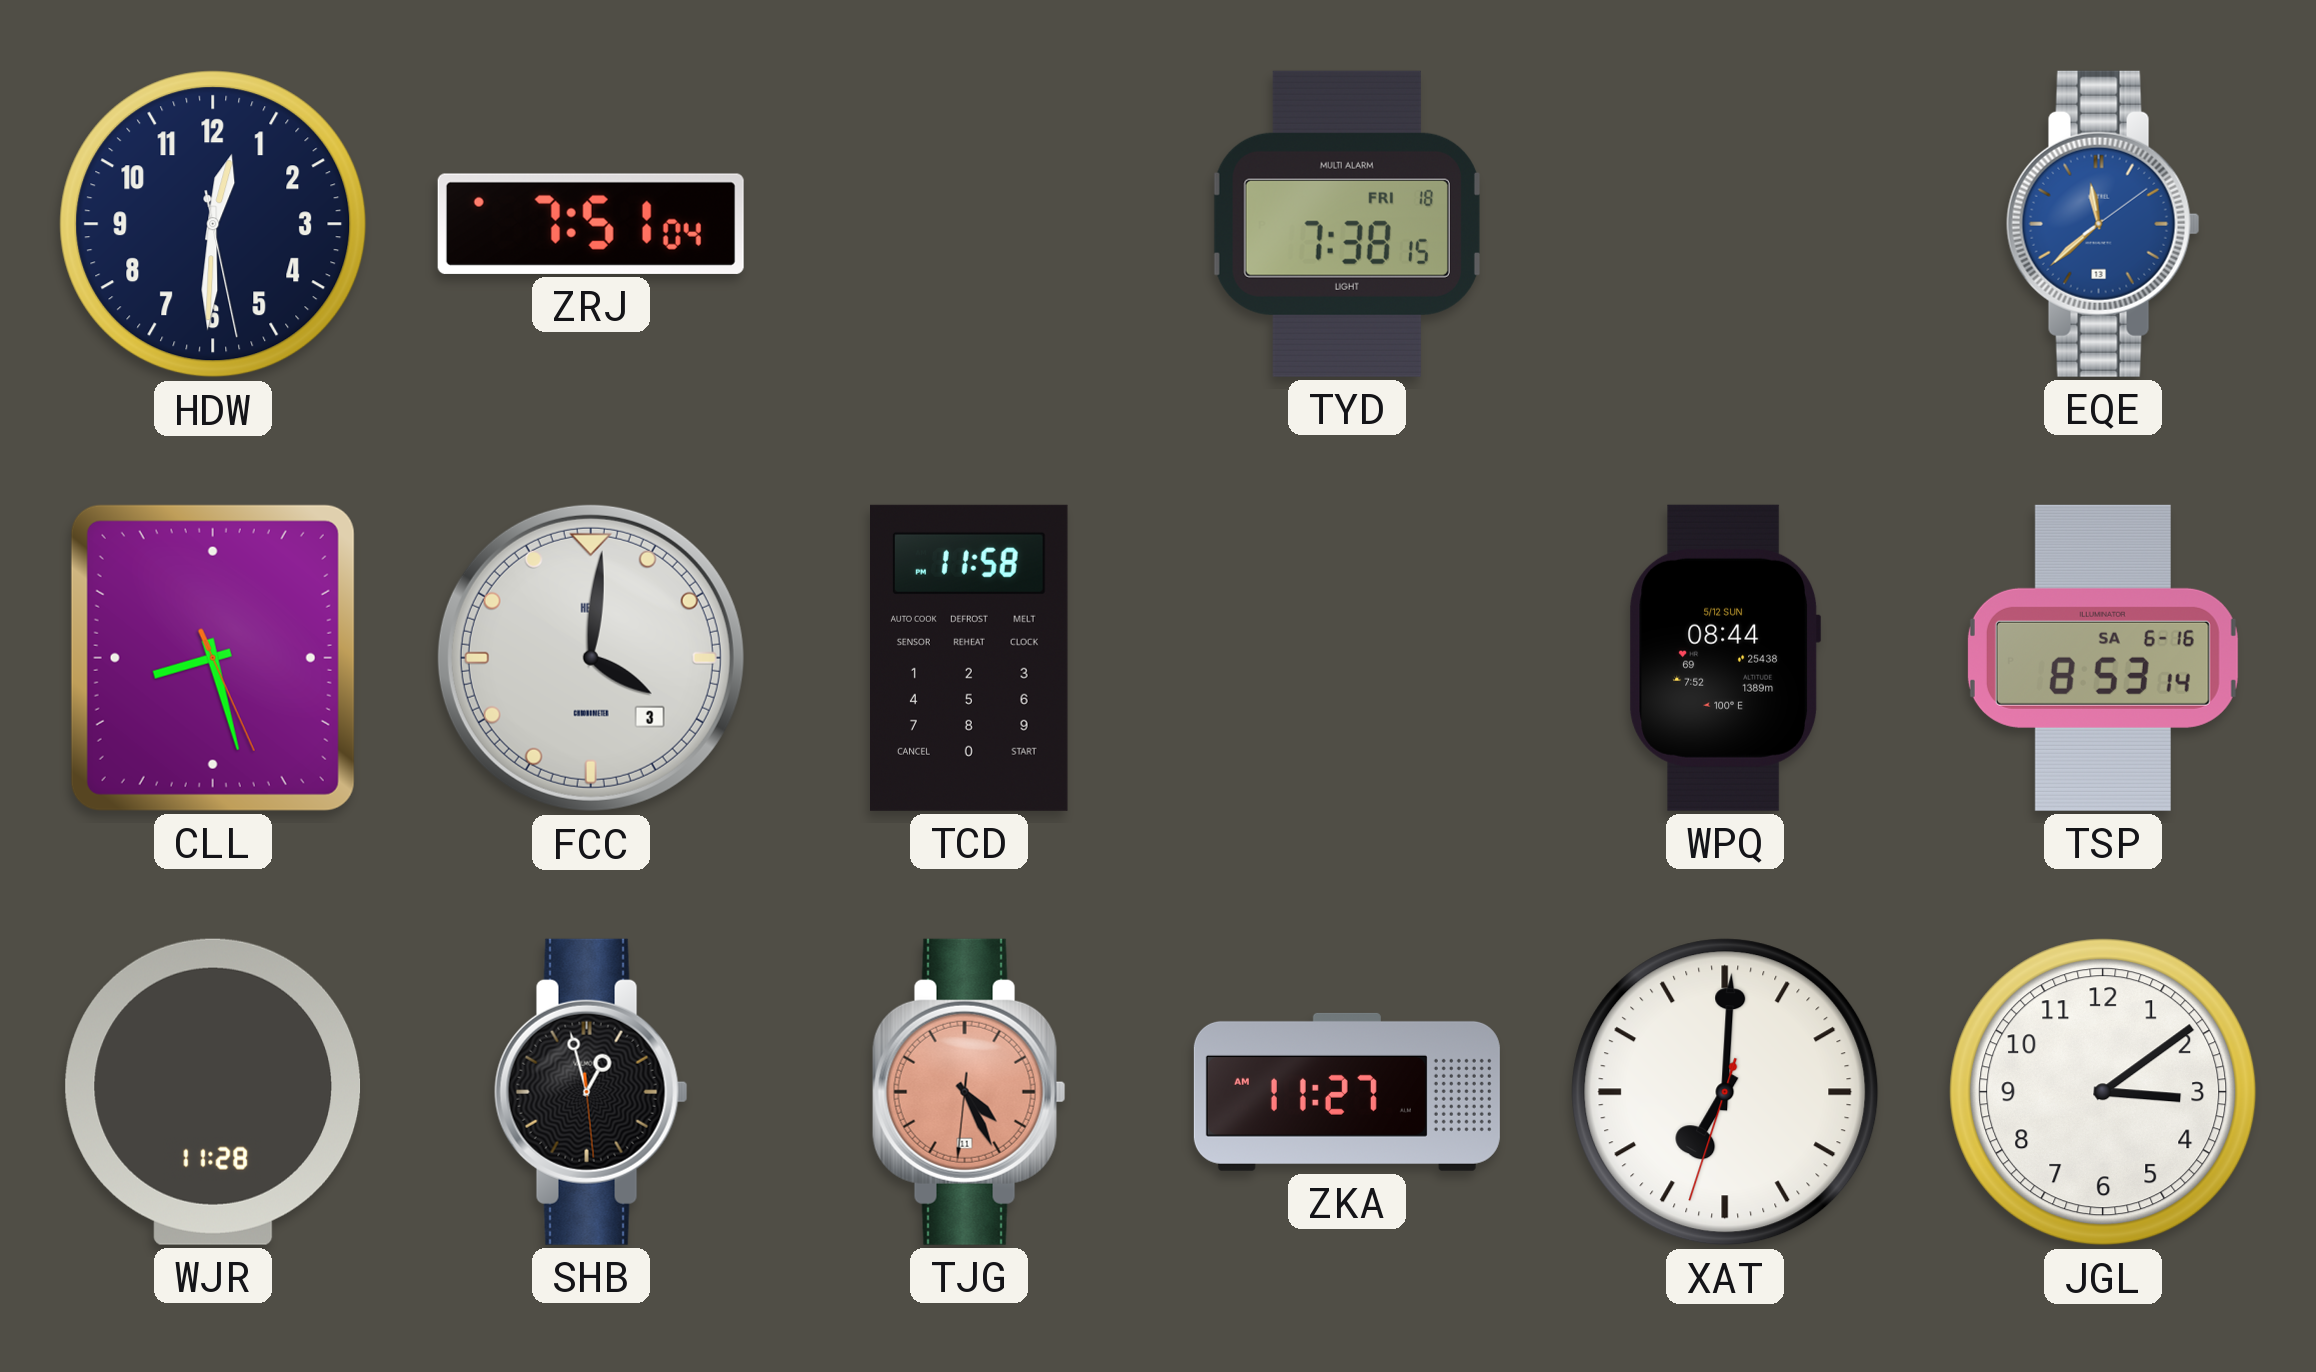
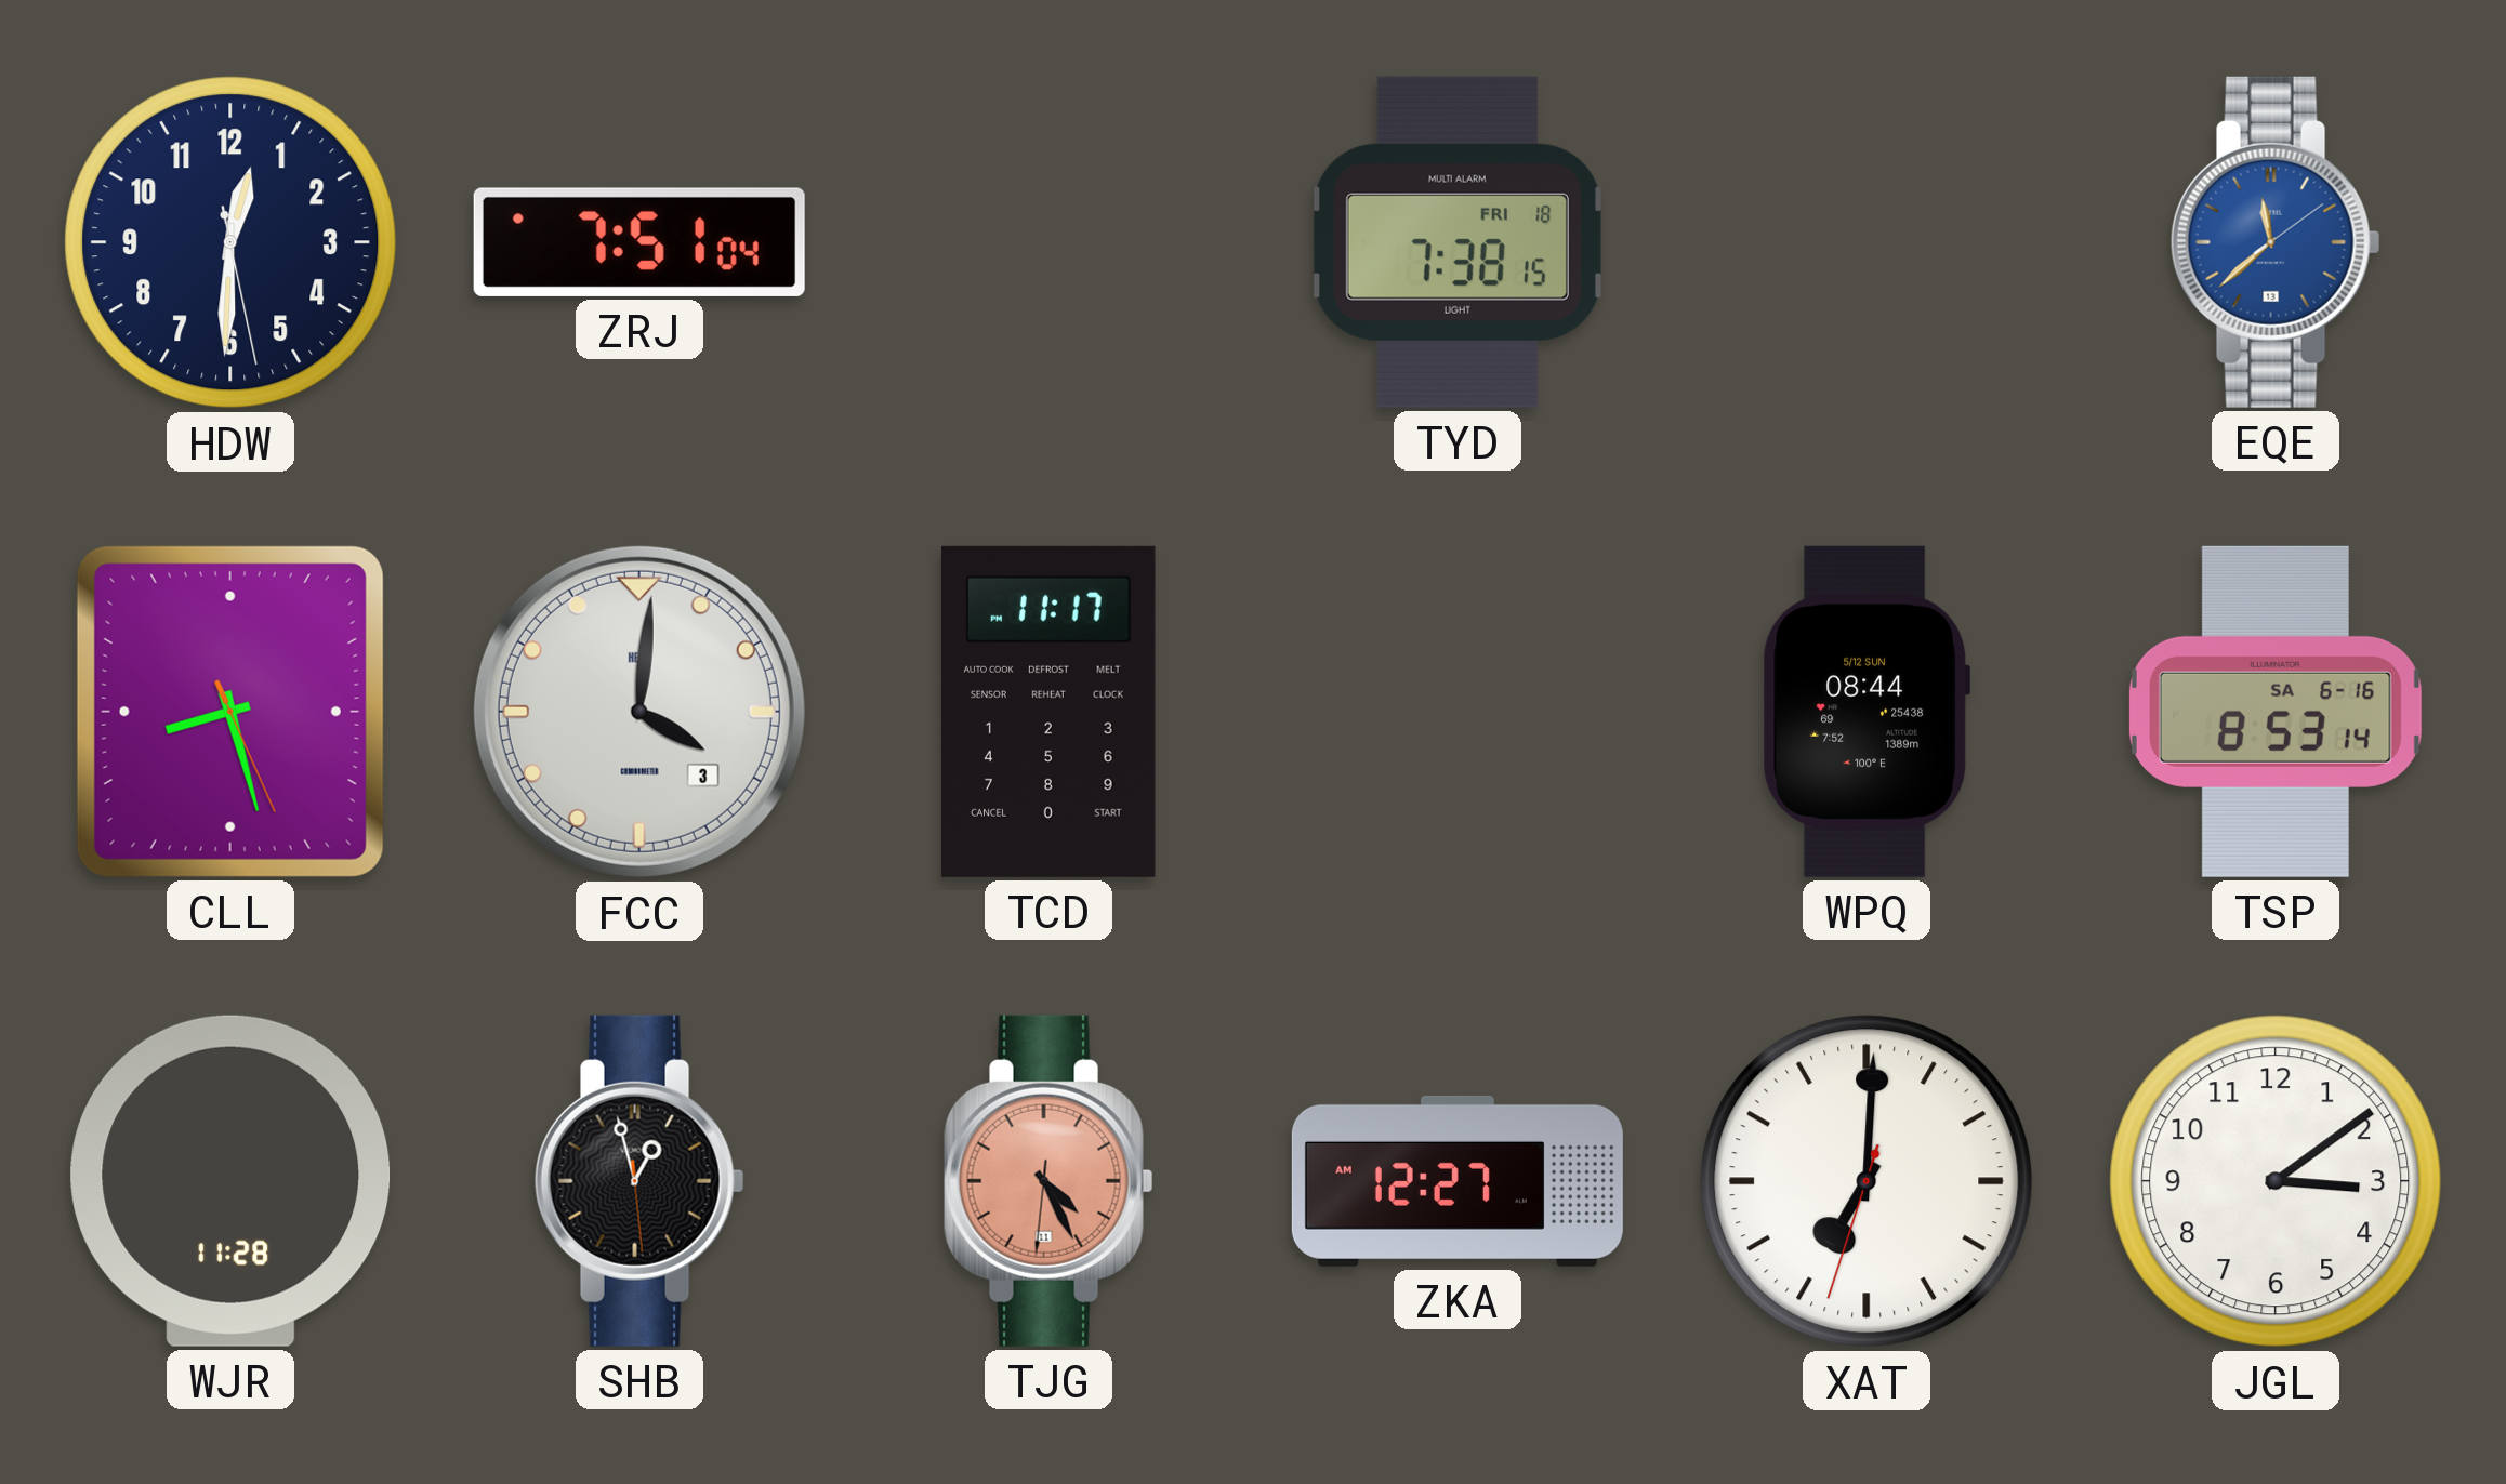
TCD: 11:58 -> 11:17
ZKA: 11:27 -> 12:27
